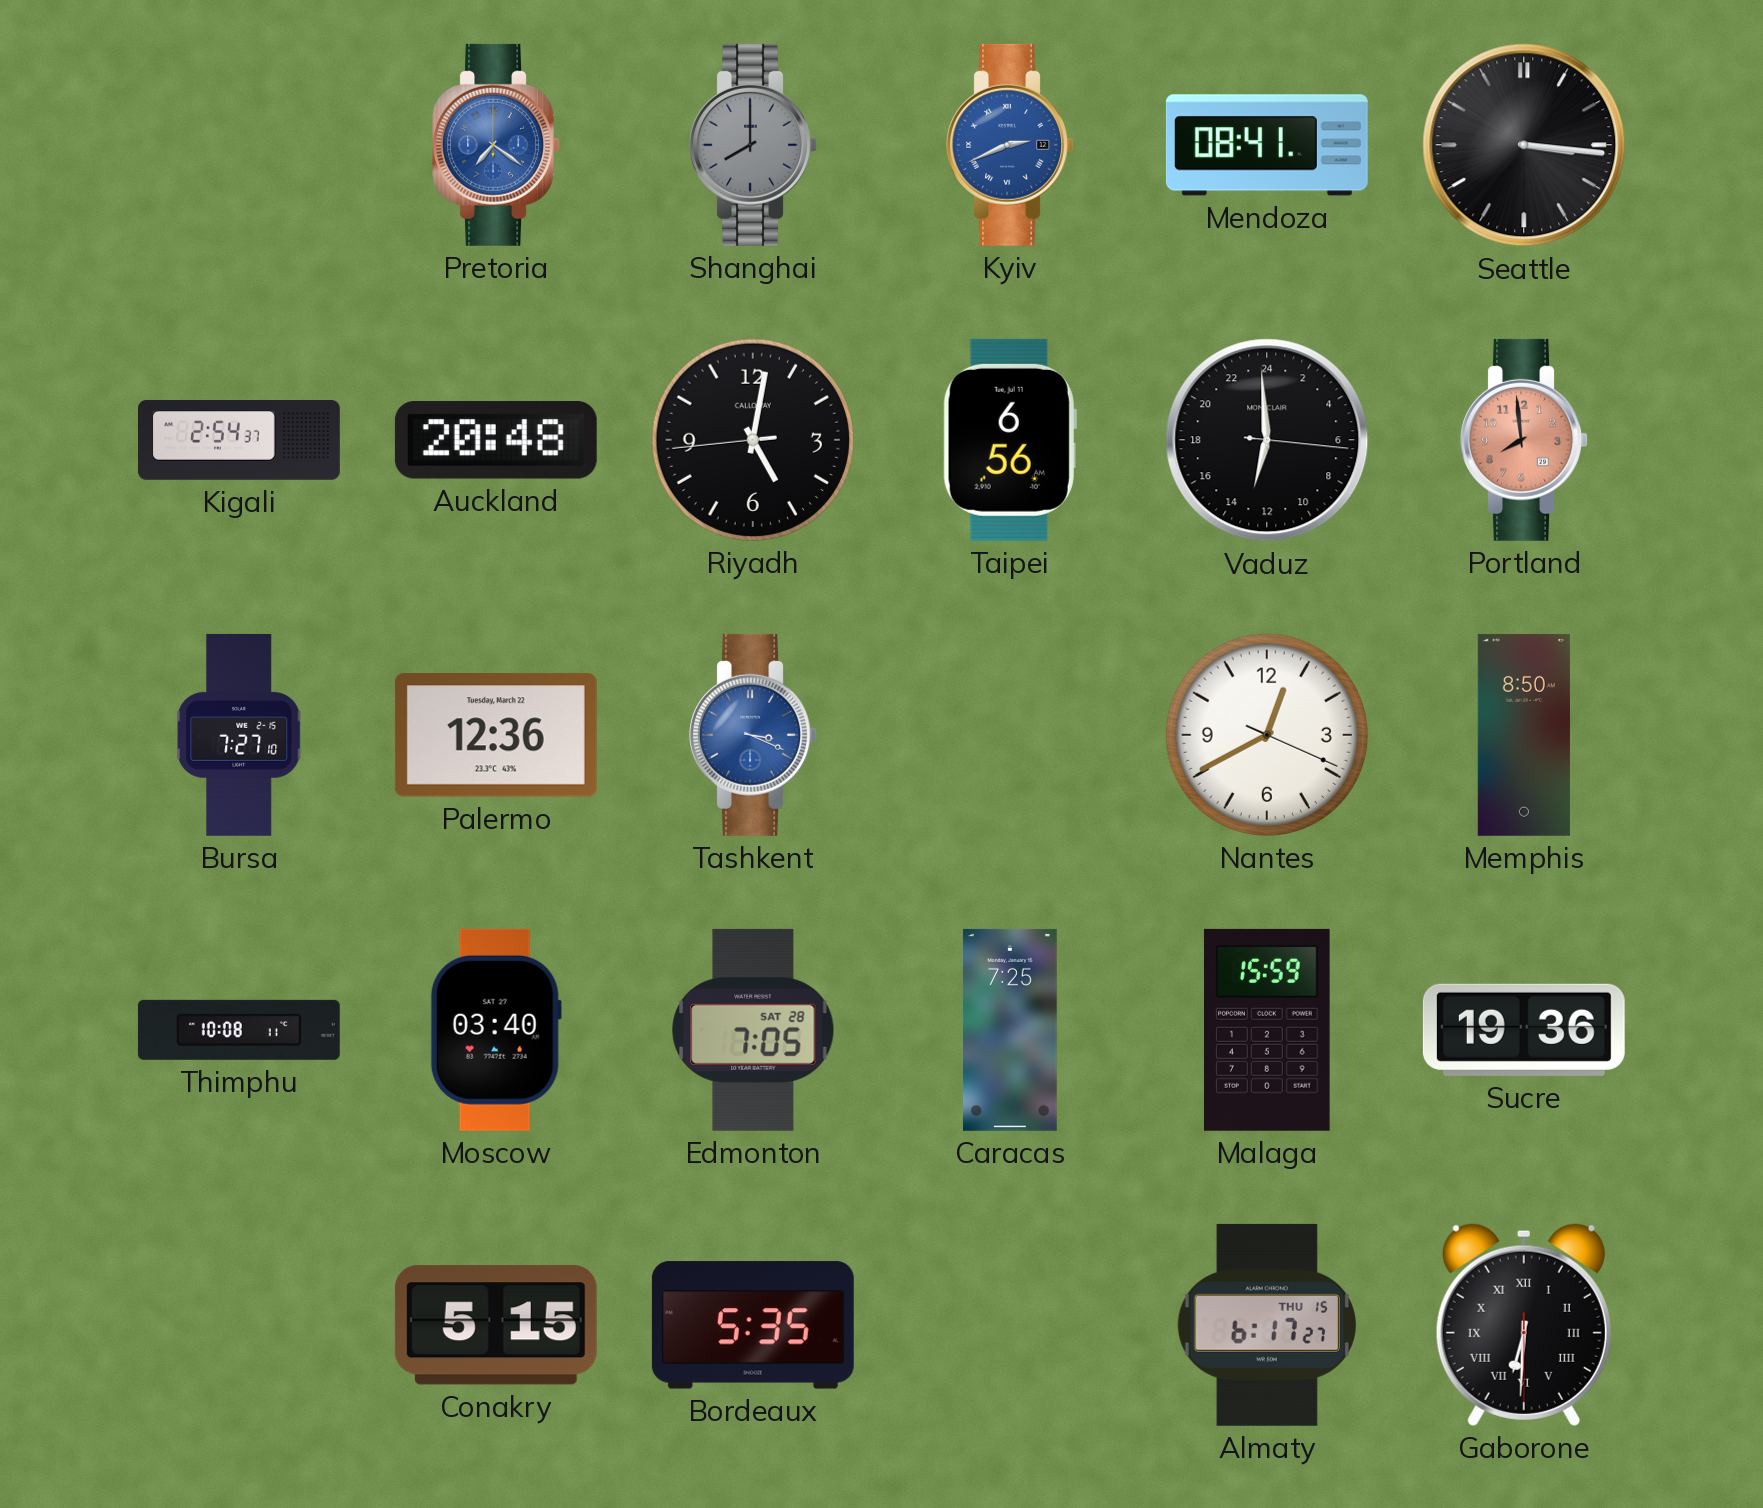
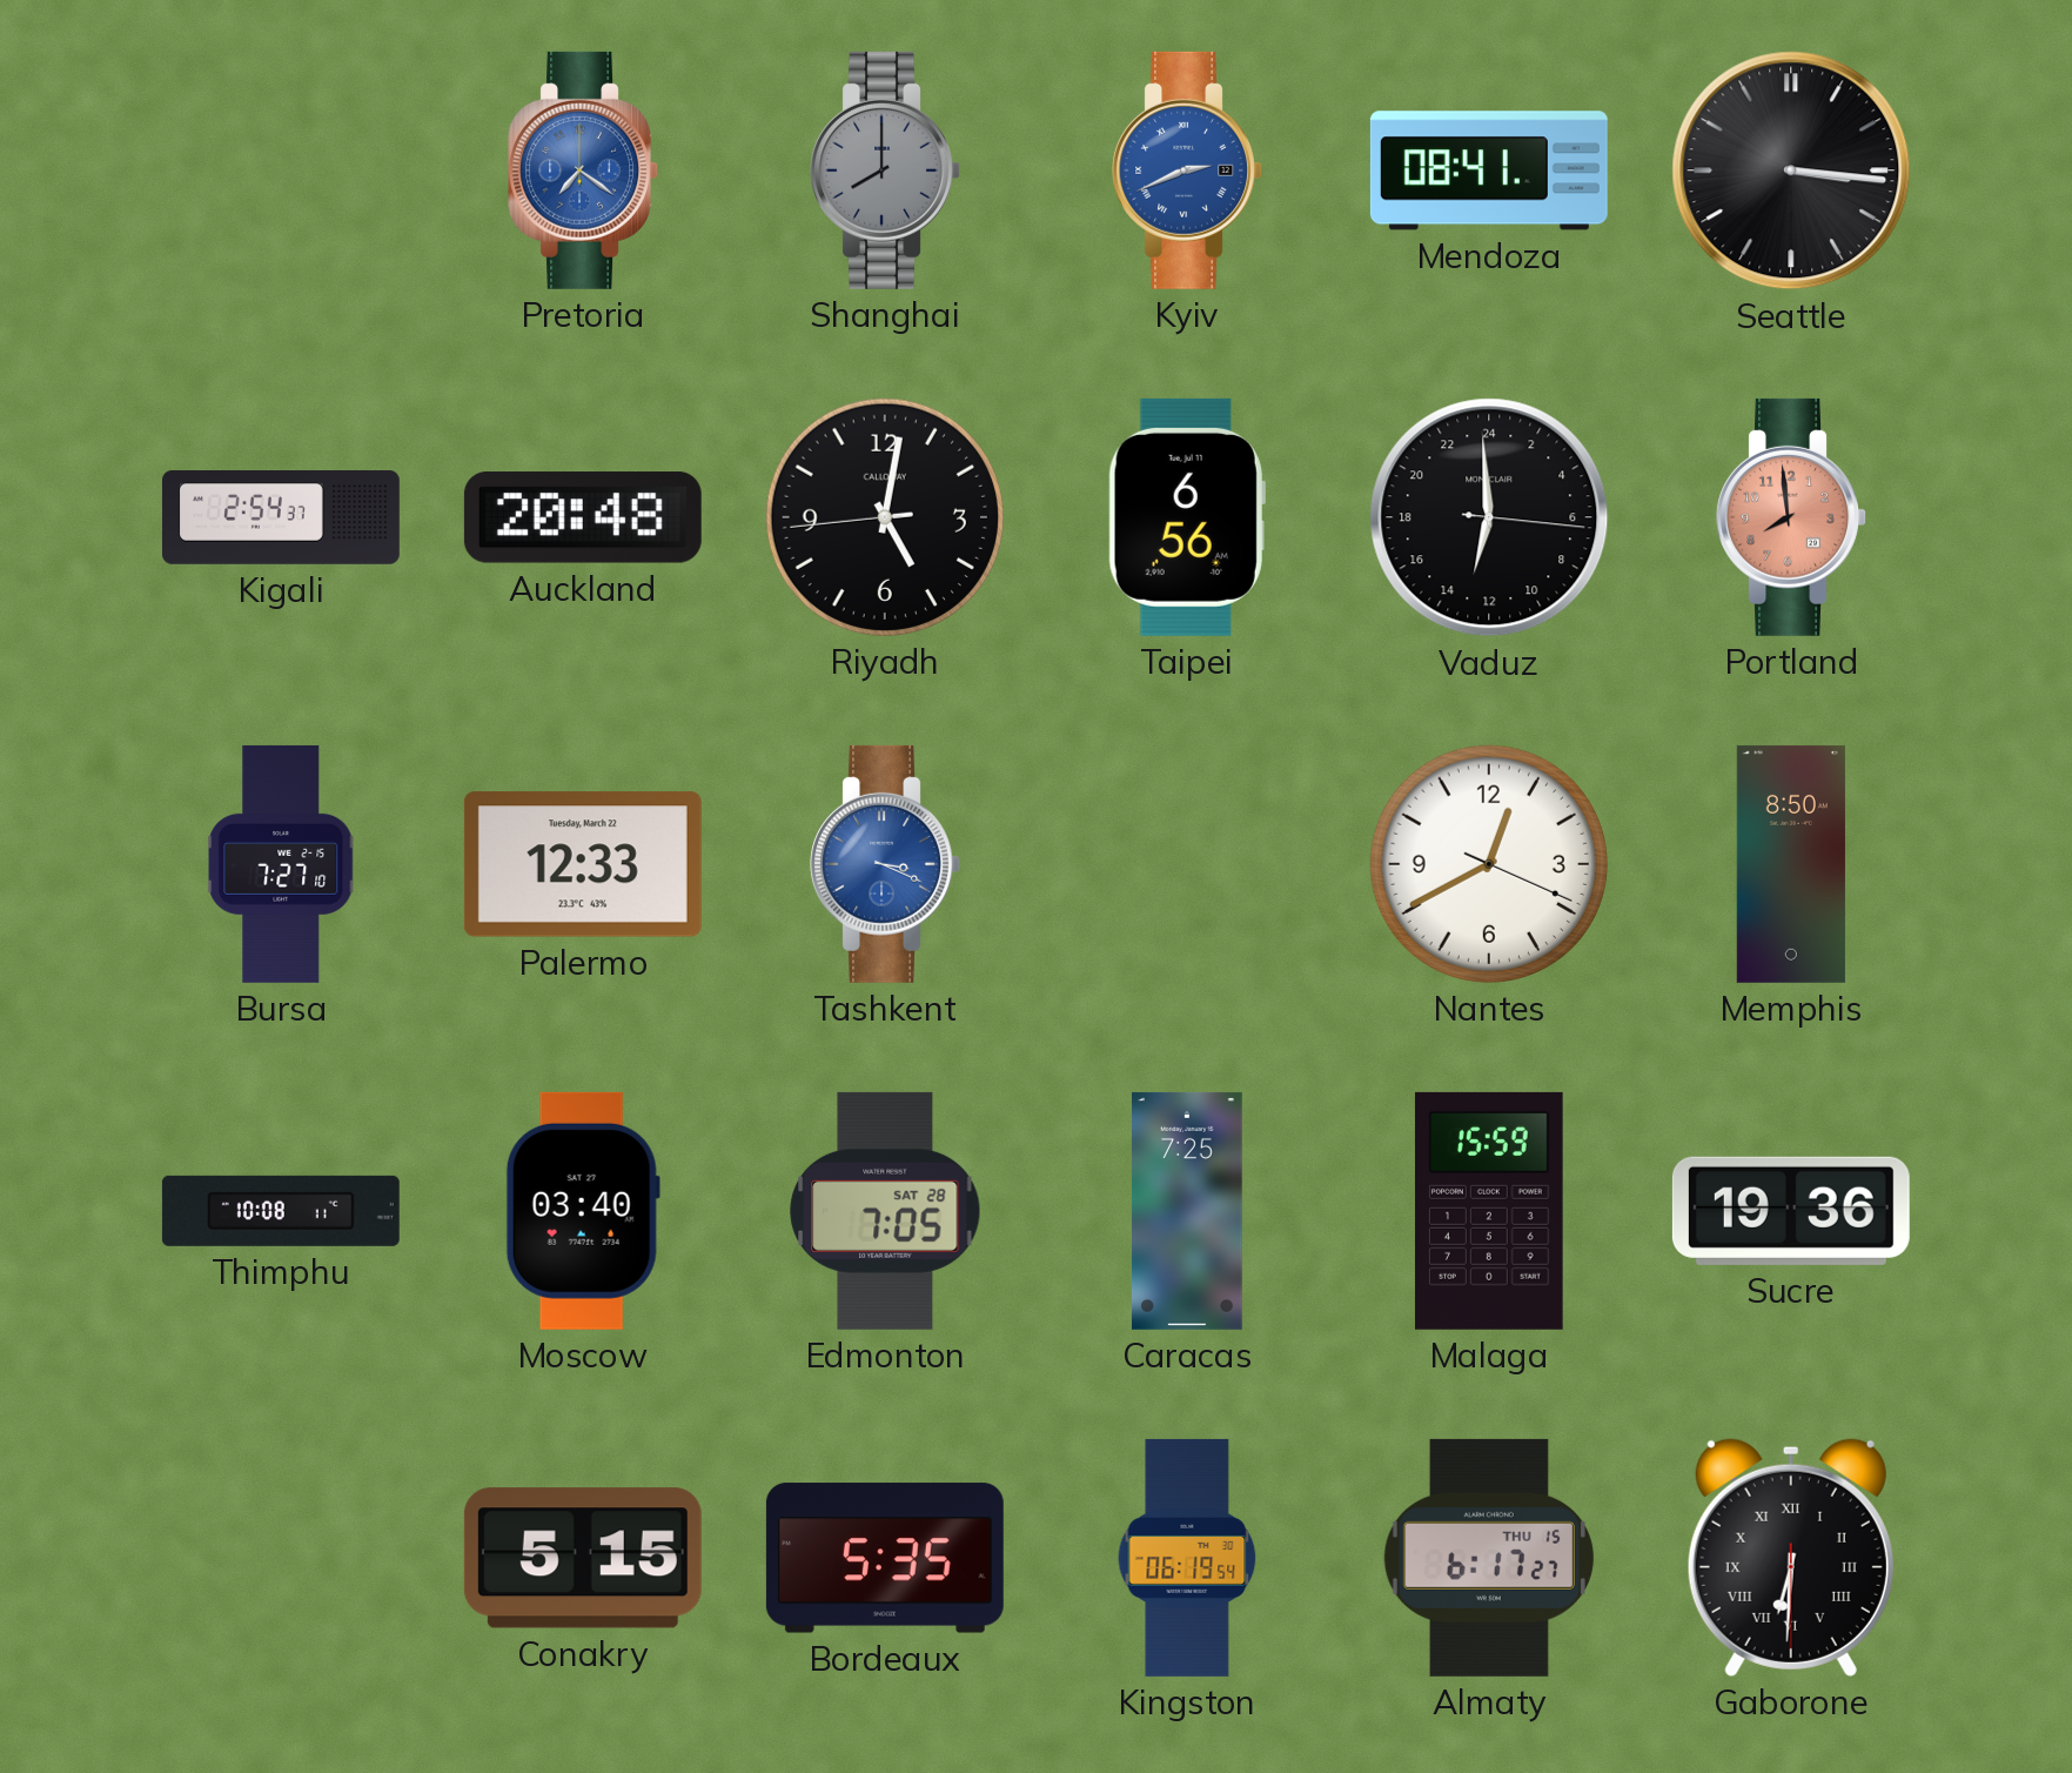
Palermo: 12:36 -> 12:33
Kingston: none -> 06:19
